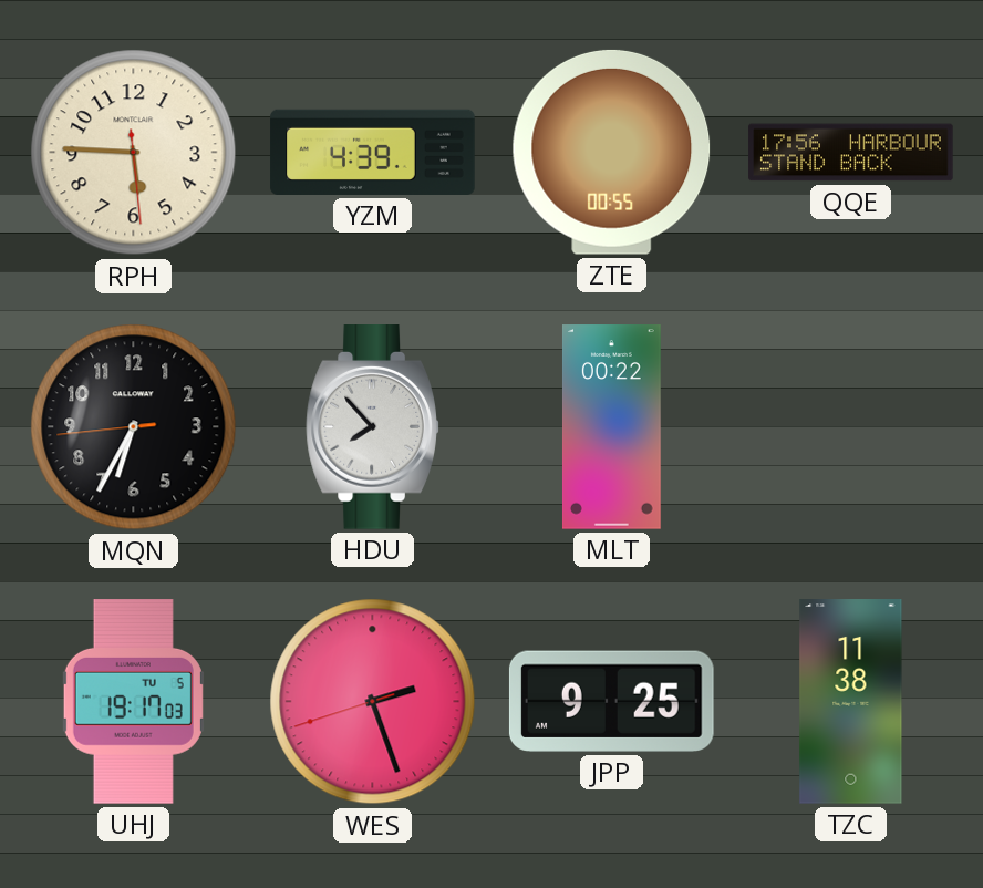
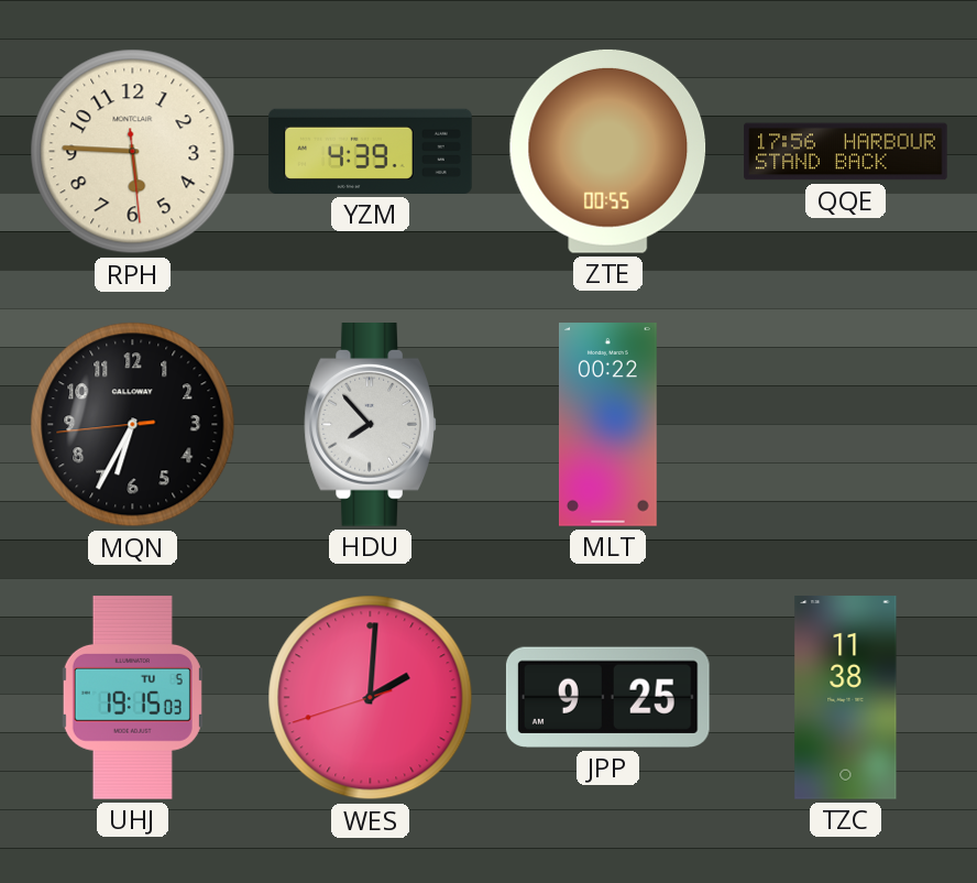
UHJ: 19:17 -> 19:15
WES: 2:26 -> 2:00
